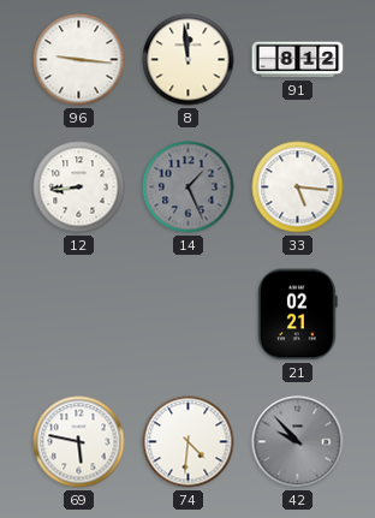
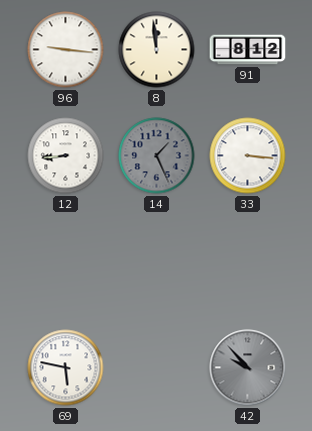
33: 5:16 -> 3:16
21: 02:21 -> none
74: 4:31 -> none
